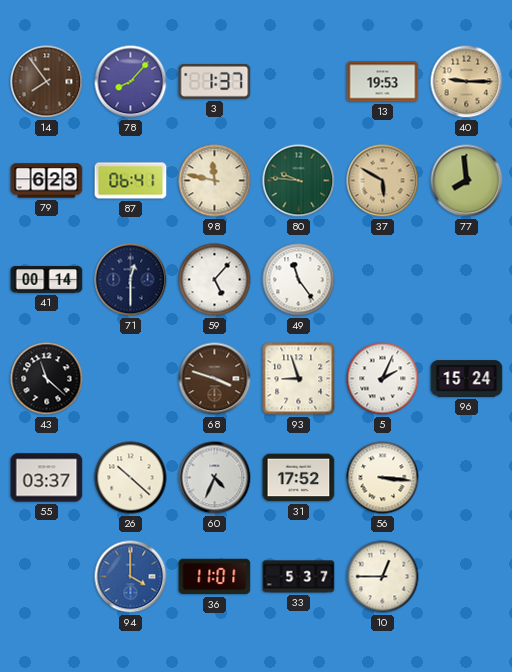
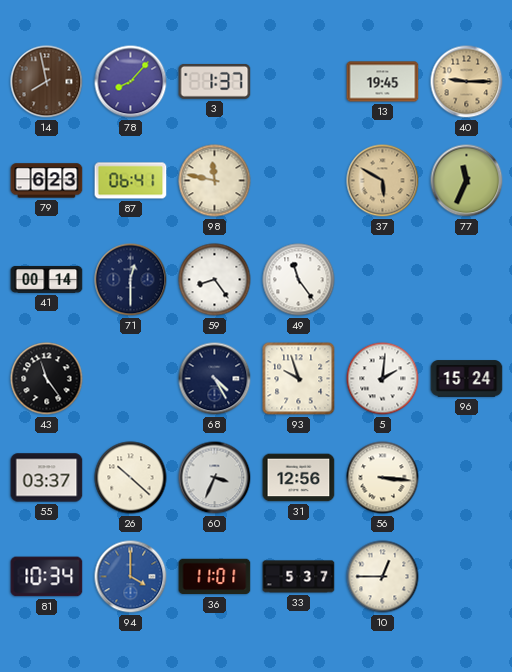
14: 7:54 -> 7:58
13: 19:53 -> 19:45
80: 9:46 -> none
77: 7:59 -> 11:34
59: 5:07 -> 8:24
43: 11:22 -> 11:24
68: 3:48 -> 4:25
68 dial: brown -> navy
93: 8:57 -> 9:57
5: 2:04 -> 2:01
60: 4:34 -> 3:34
31: 17:52 -> 12:56
81: none -> 10:34
